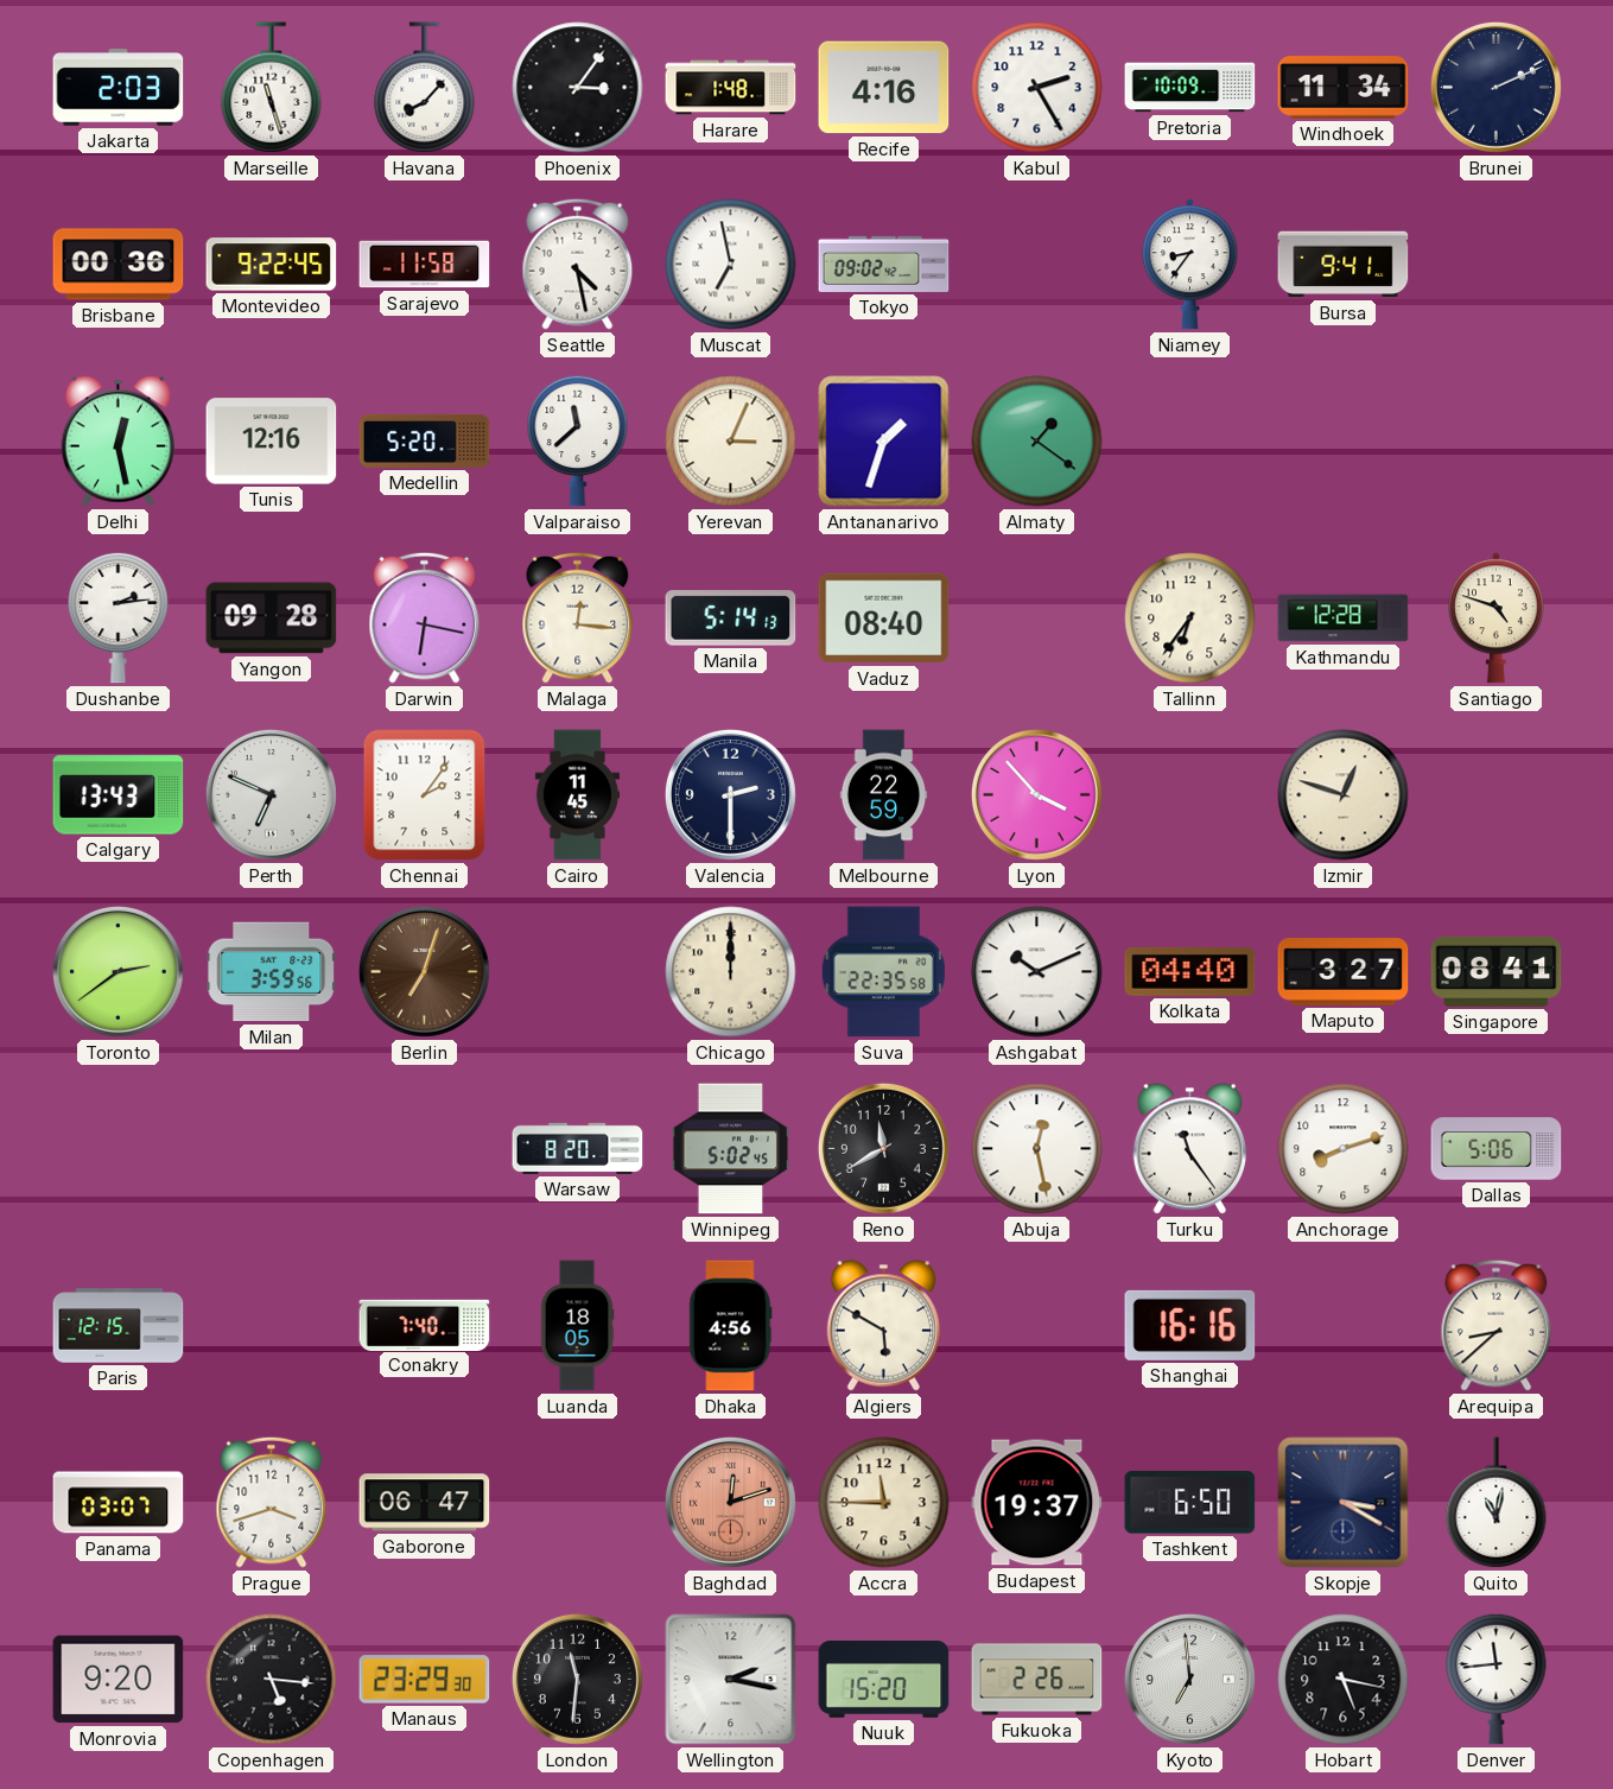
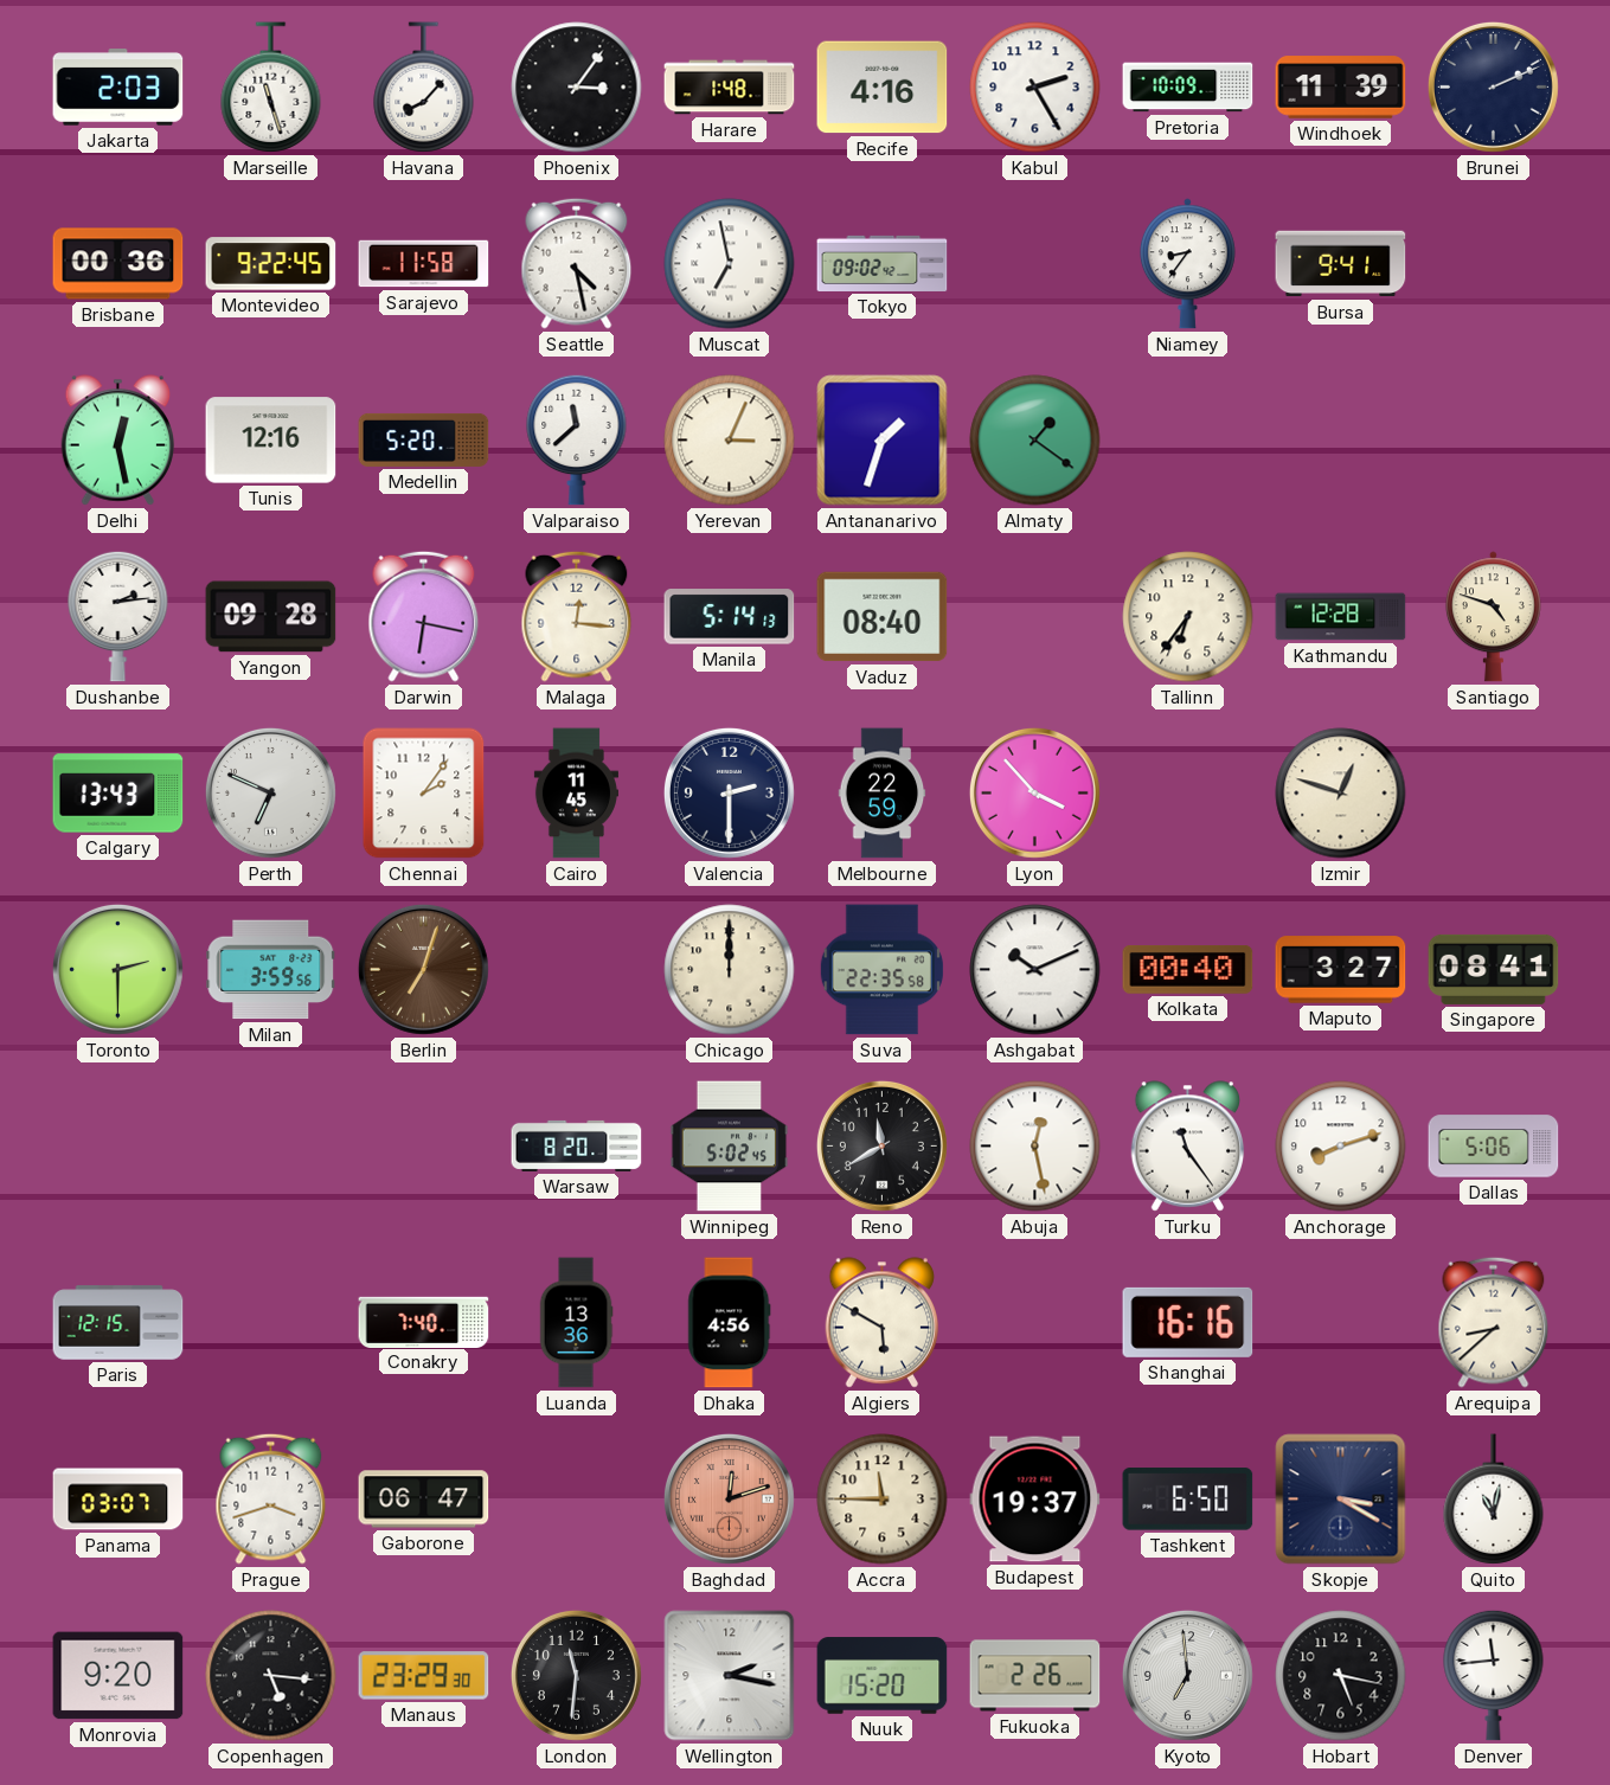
Windhoek: 11:34 -> 11:39
Toronto: 2:39 -> 2:30
Kolkata: 04:40 -> 00:40
Luanda: 18:05 -> 13:36
